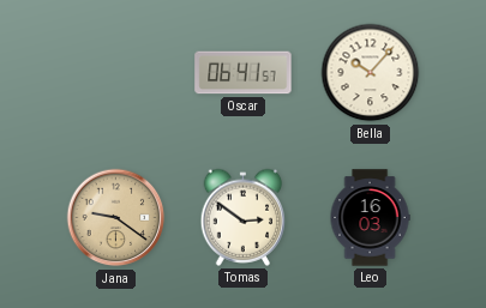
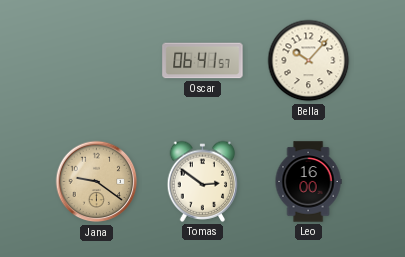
Leo: 16:03 -> 16:00
